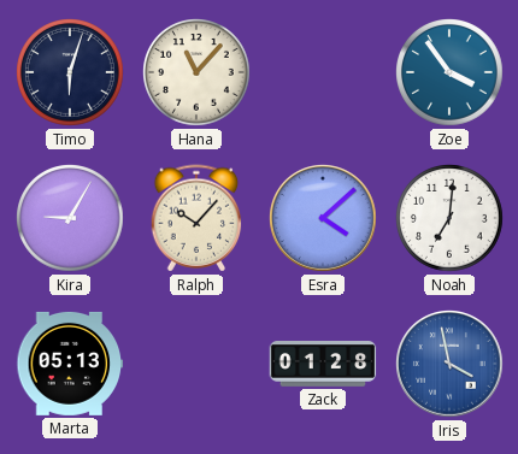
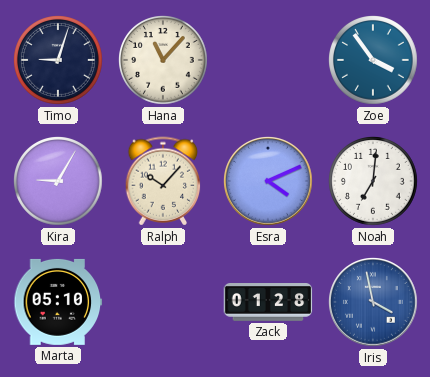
Timo: 6:03 -> 9:03
Esra: 4:08 -> 4:11
Marta: 05:13 -> 05:10
